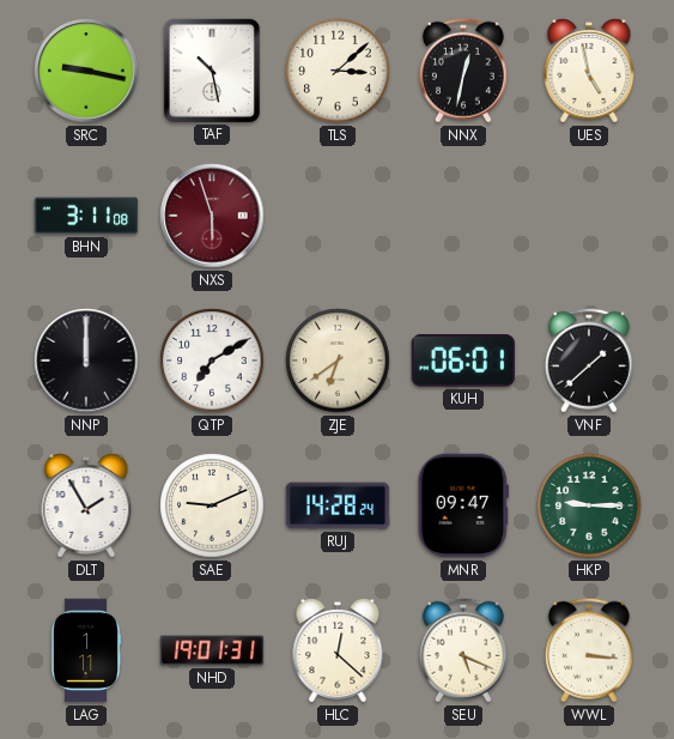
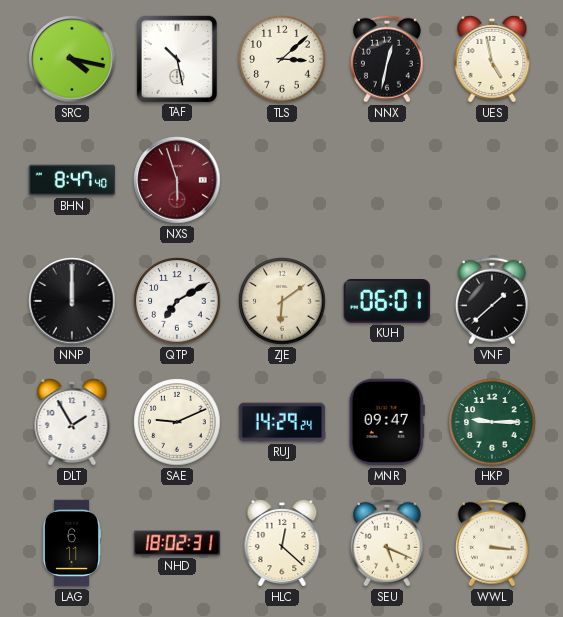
SRC: 9:17 -> 4:17
BHN: 3:11 -> 8:47
ZJE: 6:39 -> 6:09
RUJ: 14:28 -> 14:29
LAG: 1:11 -> 6:11
NHD: 19:01 -> 18:02
